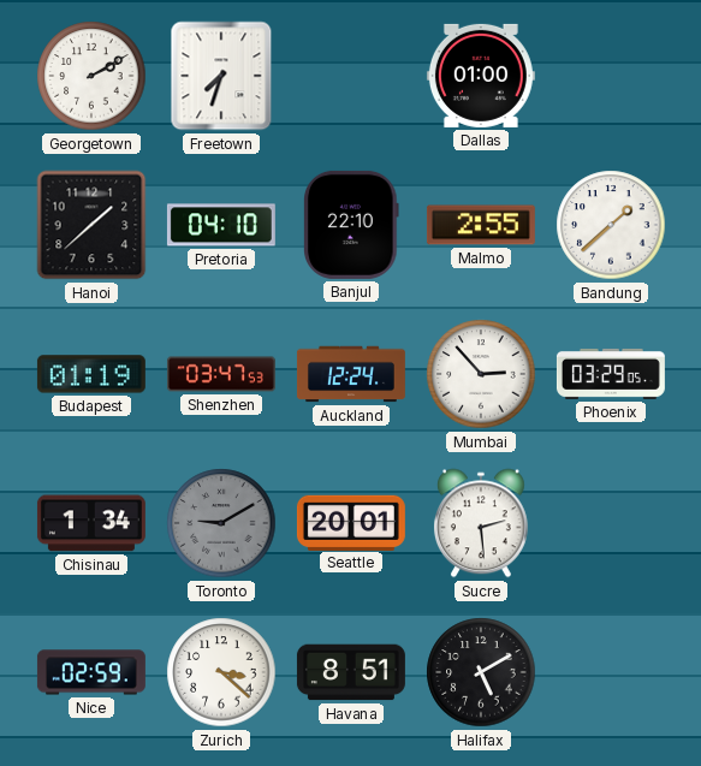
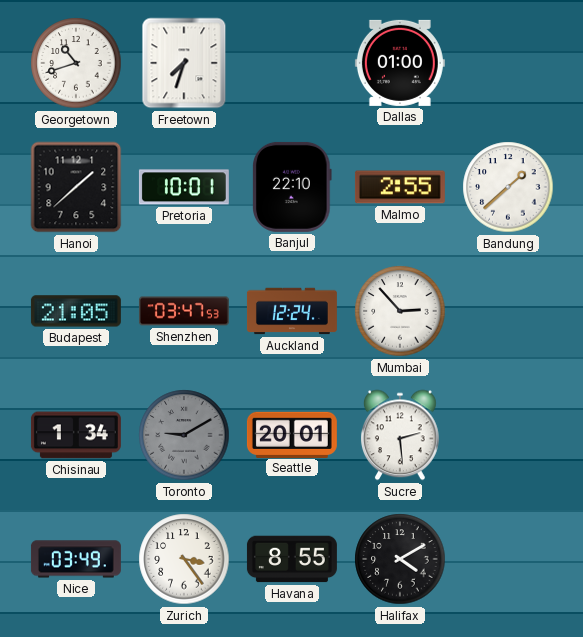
Georgetown: 2:10 -> 10:42
Pretoria: 04:10 -> 10:01
Budapest: 01:19 -> 21:05
Phoenix: 03:29 -> none
Nice: 02:59 -> 03:49
Zurich: 3:22 -> 3:24
Havana: 8:51 -> 8:55
Halifax: 5:10 -> 4:10
